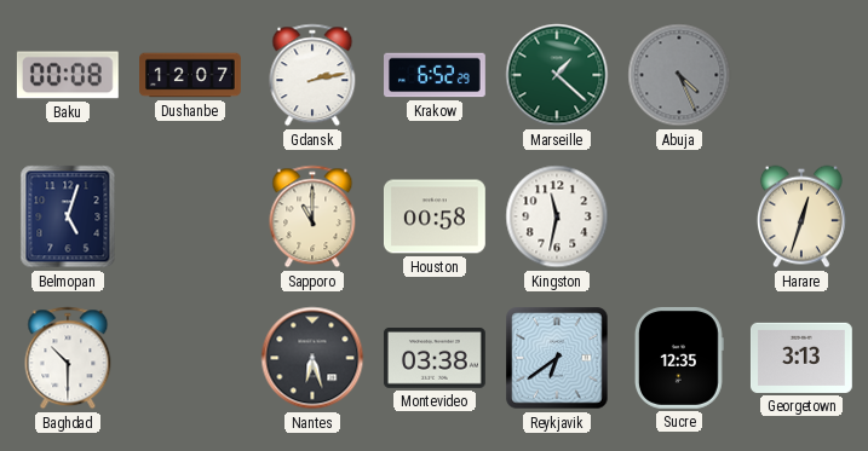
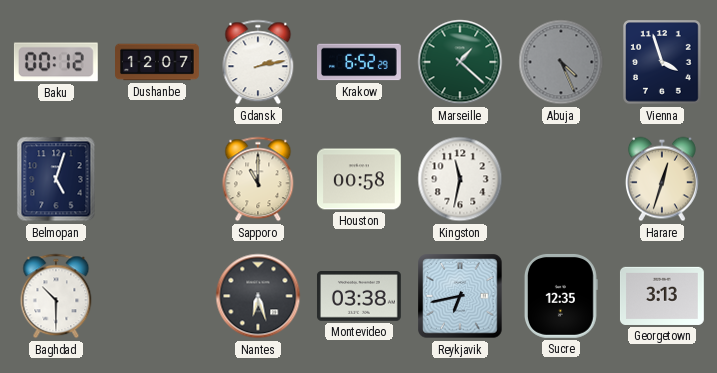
Baku: 00:08 -> 00:12
Vienna: none -> 3:57
Reykjavik: 6:39 -> 6:43
